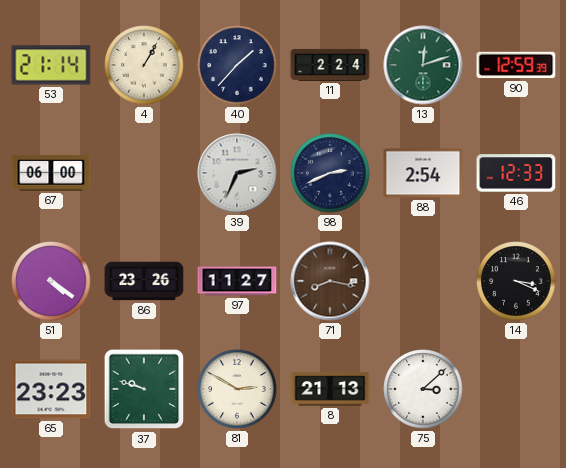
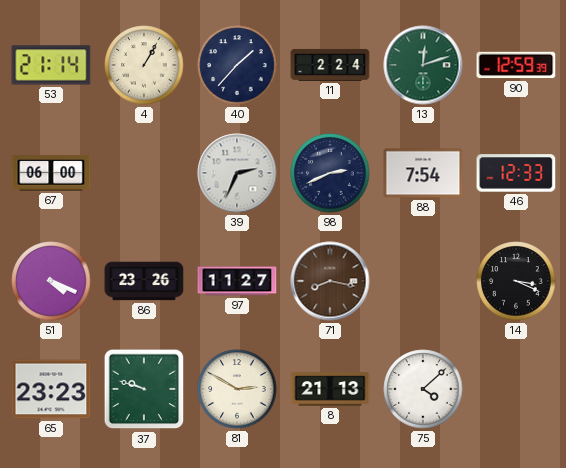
88: 2:54 -> 7:54
51: 4:21 -> 4:19
75: 3:08 -> 4:08
